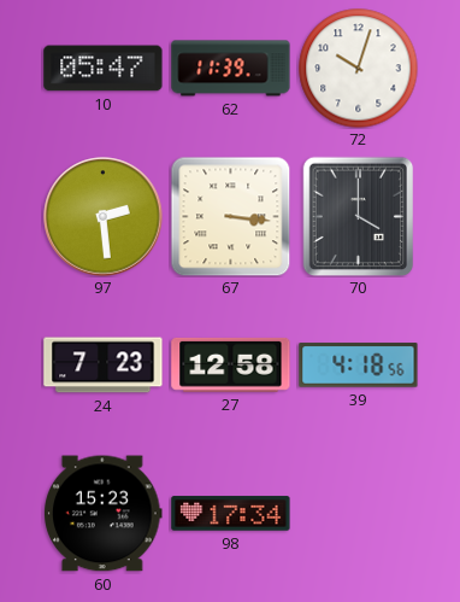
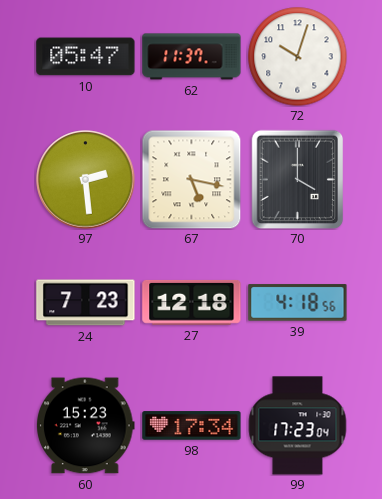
62: 11:39 -> 11:37
67: 3:16 -> 5:17
27: 12:58 -> 12:18
99: none -> 17:23
